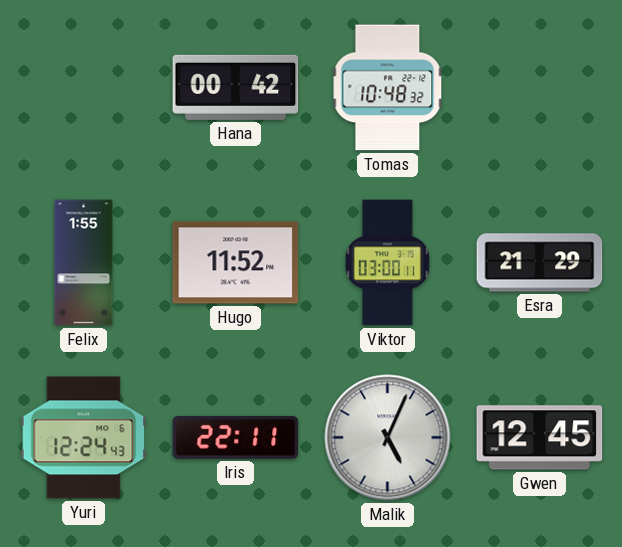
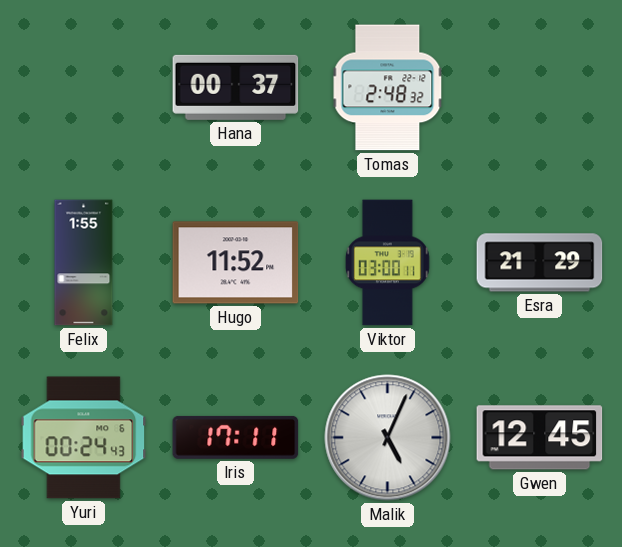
Hana: 00:42 -> 00:37
Tomas: 10:48 -> 2:48
Yuri: 12:24 -> 00:24
Iris: 22:11 -> 17:11
